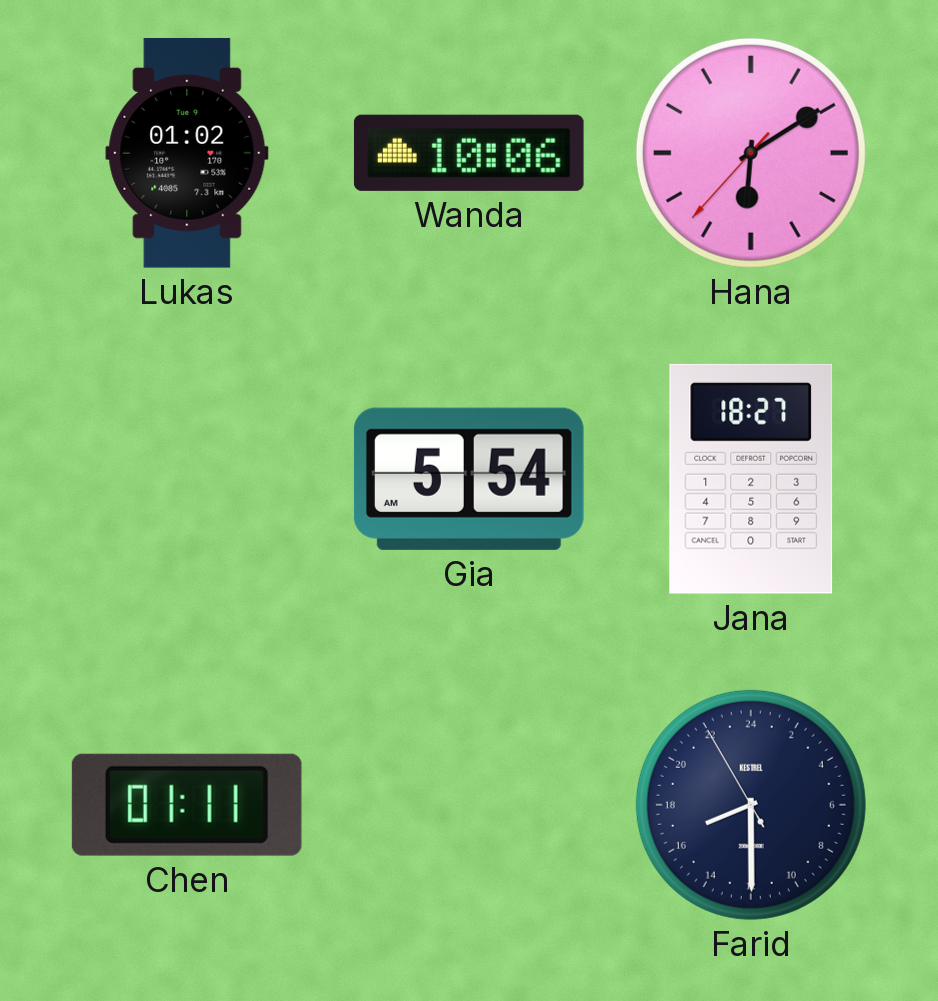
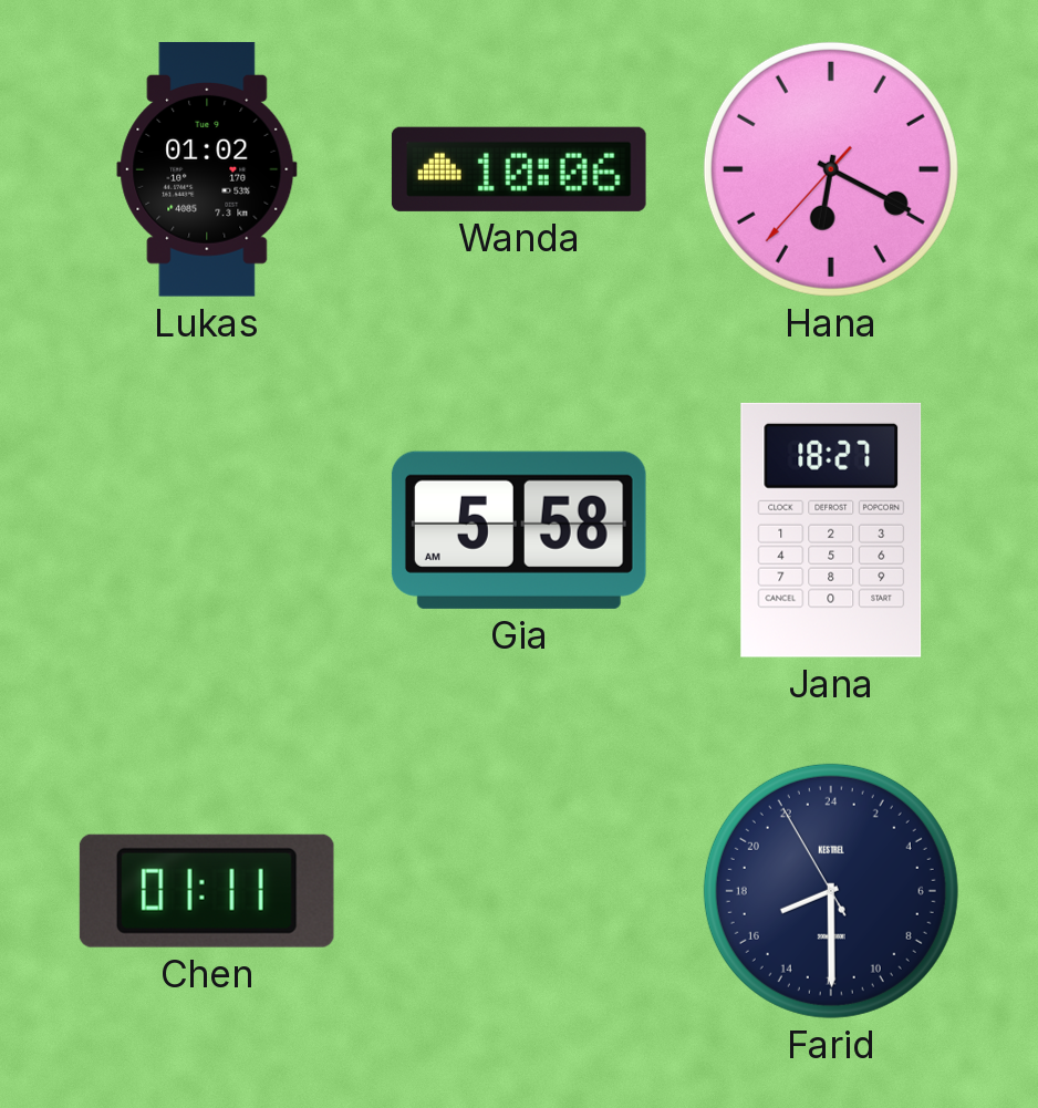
Hana: 6:09 -> 6:19
Gia: 5:54 -> 5:58
